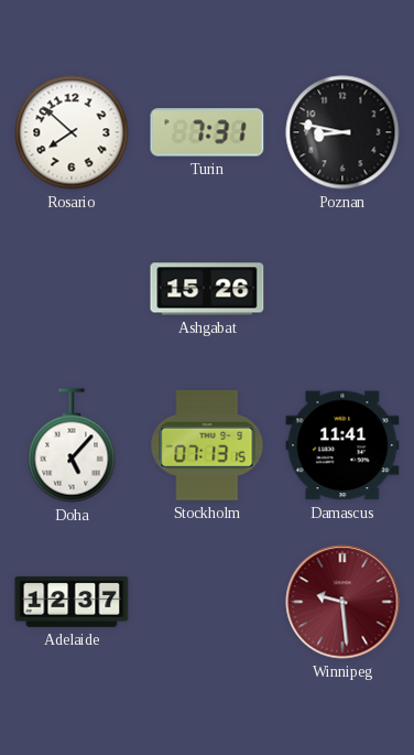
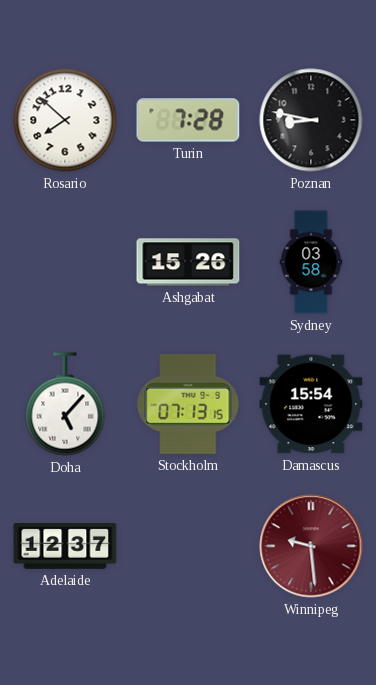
Turin: 7:31 -> 7:28
Sydney: none -> 03:58
Damascus: 11:41 -> 15:54
